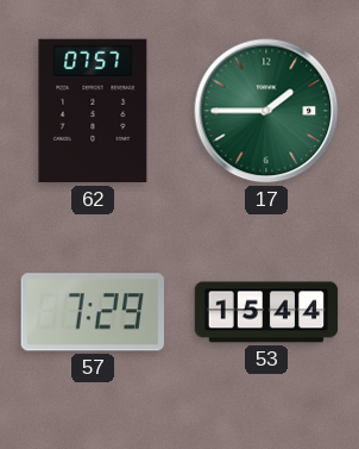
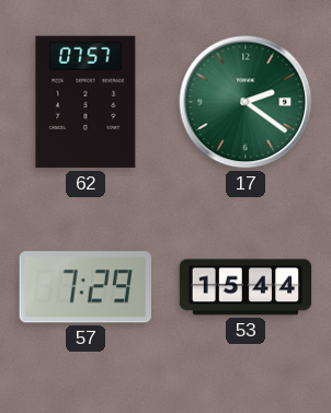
17: 1:45 -> 2:21
